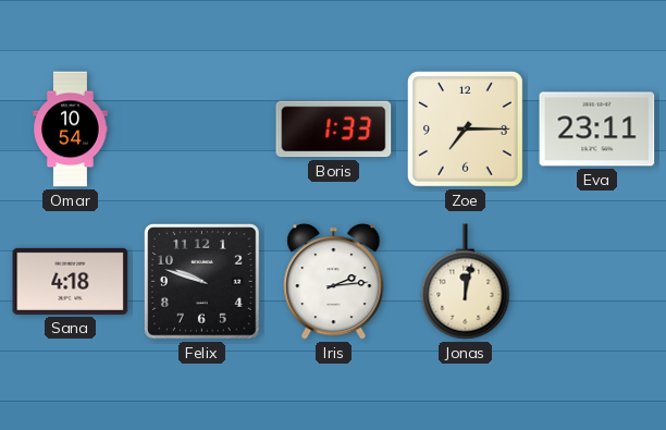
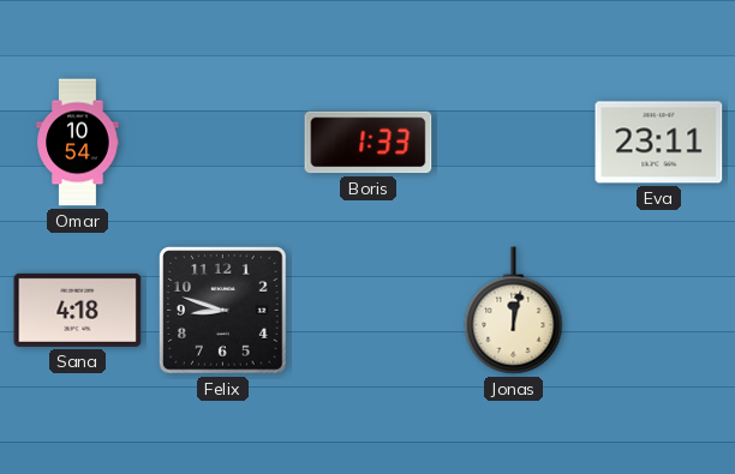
Zoe: 7:15 -> none
Felix: 9:48 -> 8:48
Iris: 2:14 -> none
